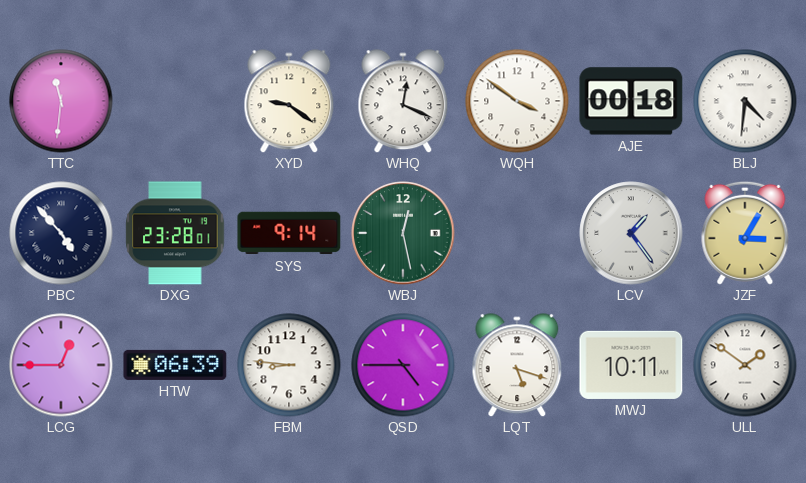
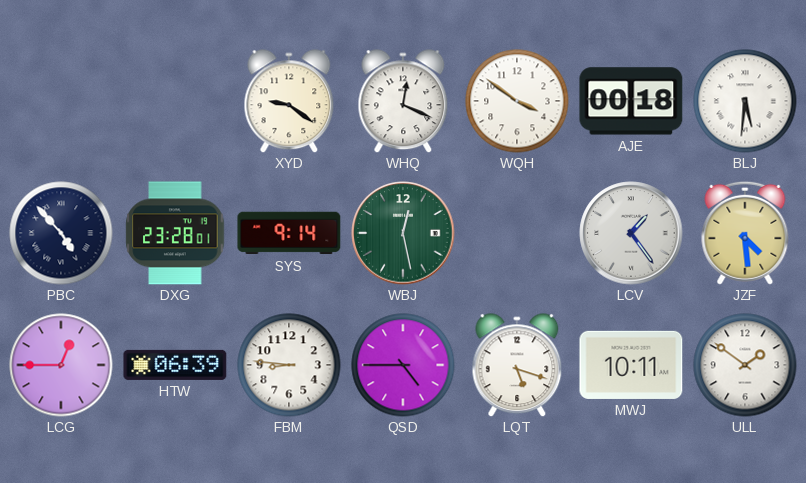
TTC: 11:31 -> none
BLJ: 4:31 -> 5:31
JZF: 3:05 -> 4:29
